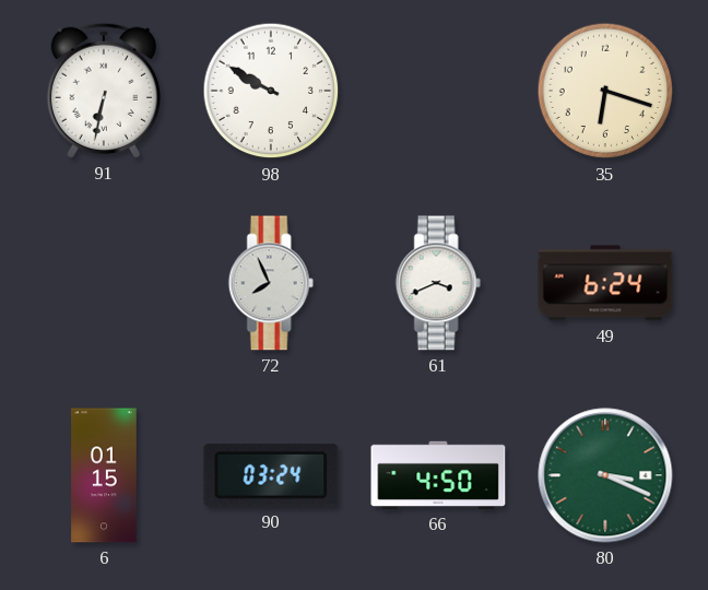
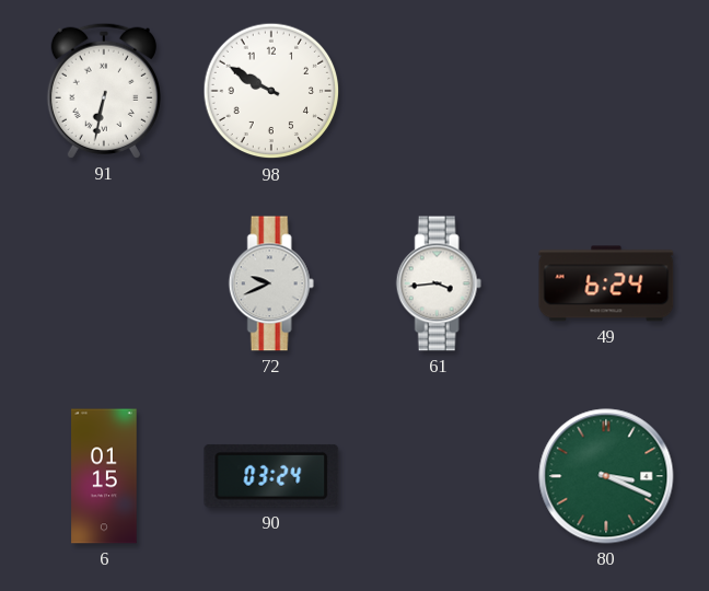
35: 6:18 -> none
72: 7:56 -> 9:41
61: 3:41 -> 3:44
66: 4:50 -> none
